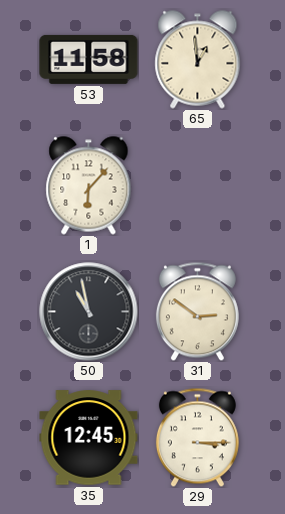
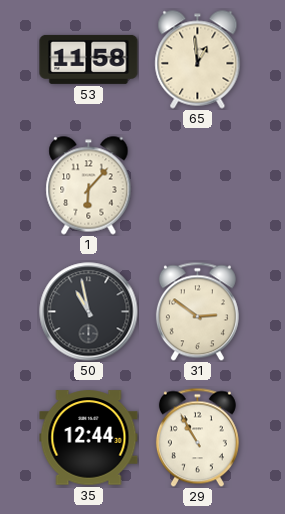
35: 12:45 -> 12:44
29: 3:15 -> 10:55
